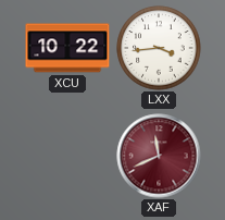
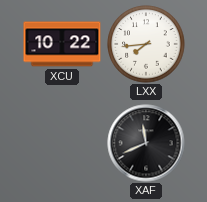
LXX: 3:44 -> 7:44
XAF dial: burgundy -> black
